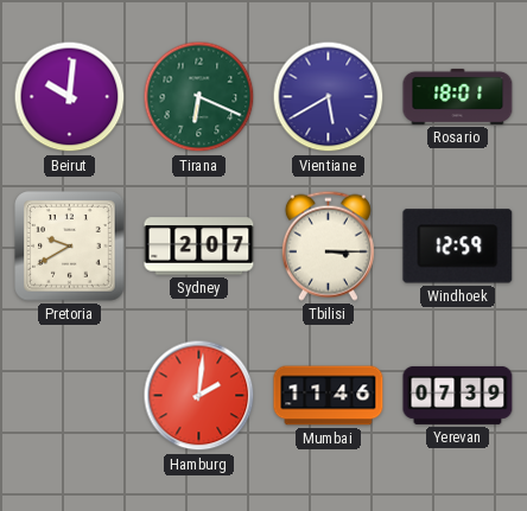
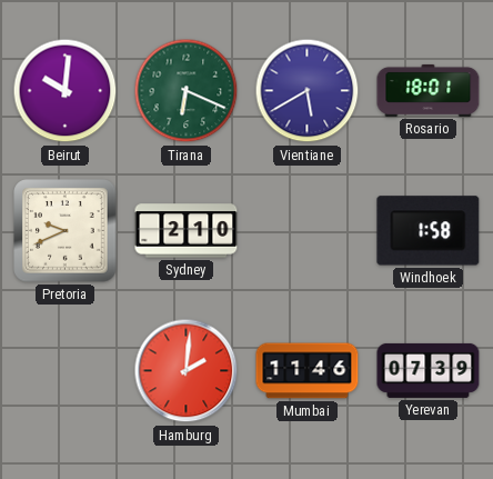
Pretoria: 9:40 -> 9:41
Sydney: 2:07 -> 2:10
Tbilisi: 3:15 -> none
Windhoek: 12:59 -> 1:58
